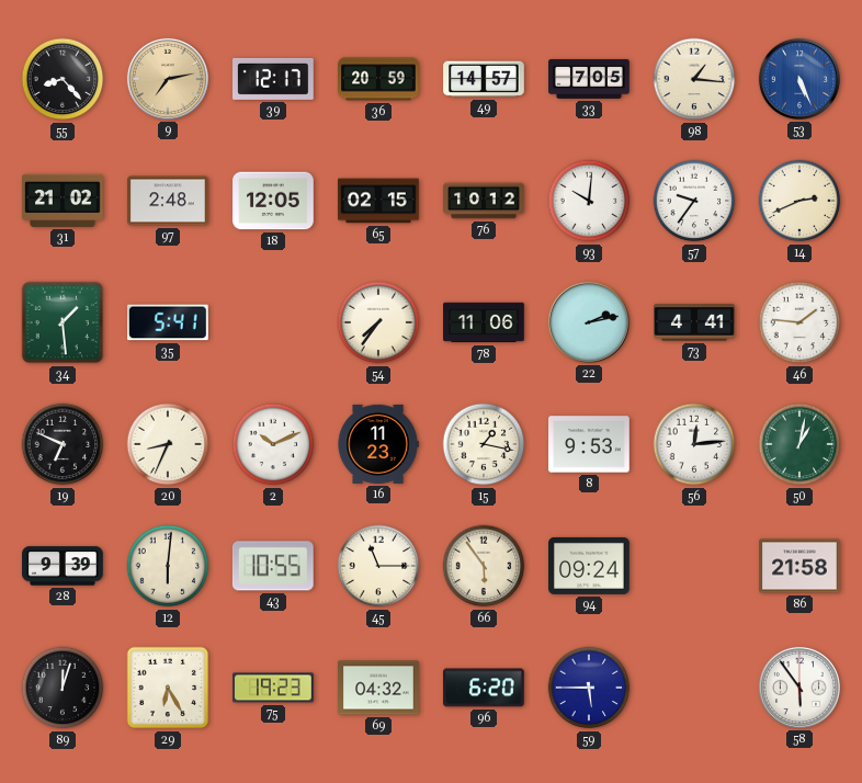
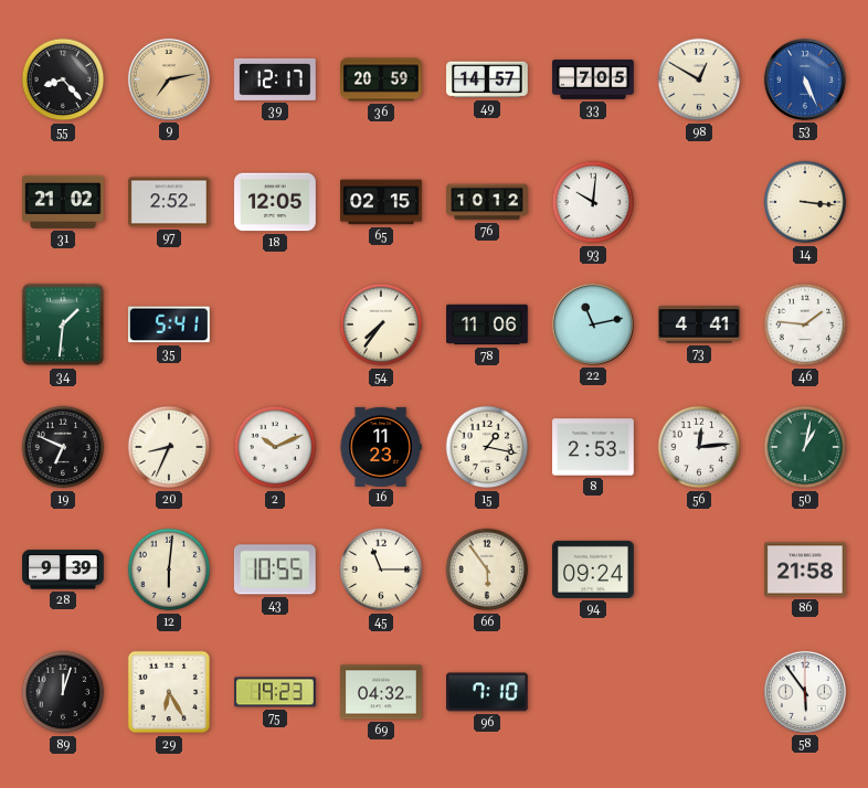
98: 1:16 -> 12:50
97: 2:48 -> 2:52
57: 9:36 -> none
14: 2:41 -> 3:16
34: 1:29 -> 1:31
22: 2:13 -> 11:13
8: 9:53 -> 2:53
96: 6:20 -> 7:10
59: 5:45 -> none
